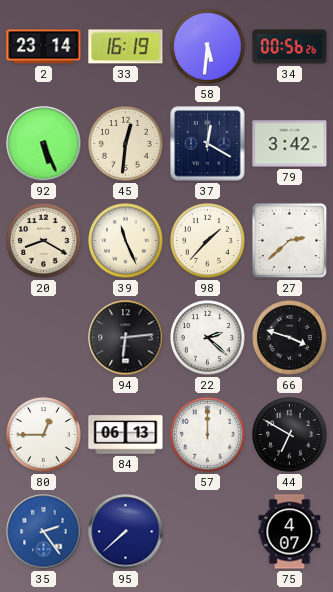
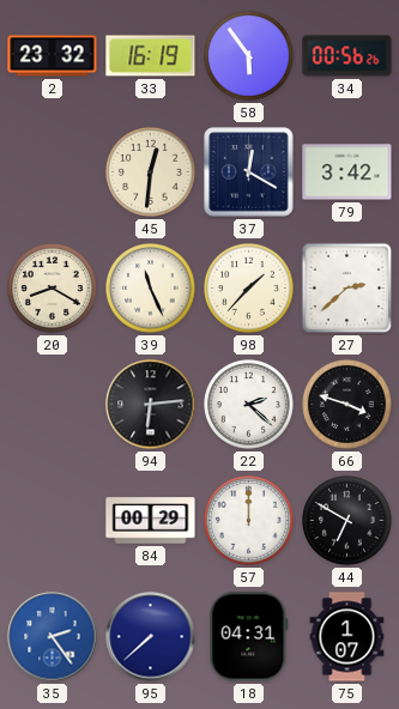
2: 23:14 -> 23:32
58: 5:31 -> 5:54
92: 5:26 -> none
80: 12:45 -> none
84: 06:13 -> 00:29
18: none -> 04:31
75: 4:07 -> 1:07
